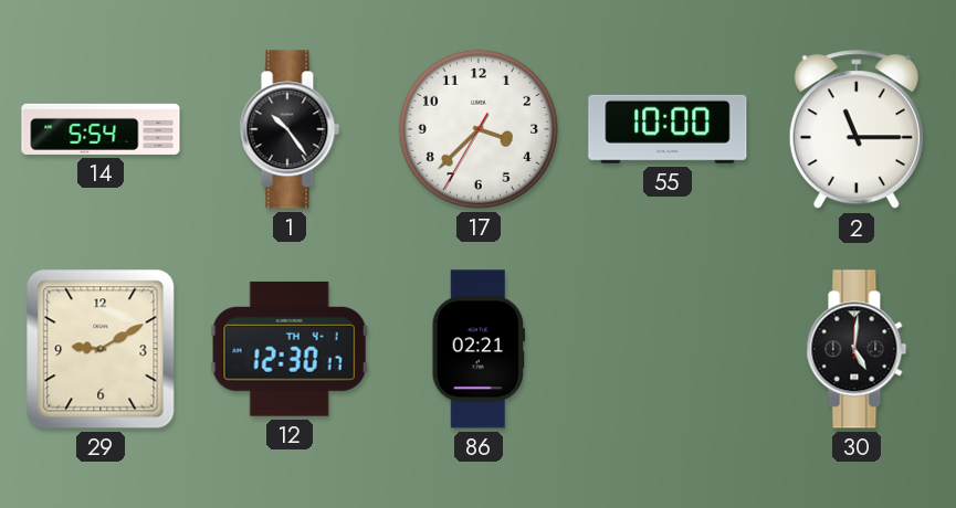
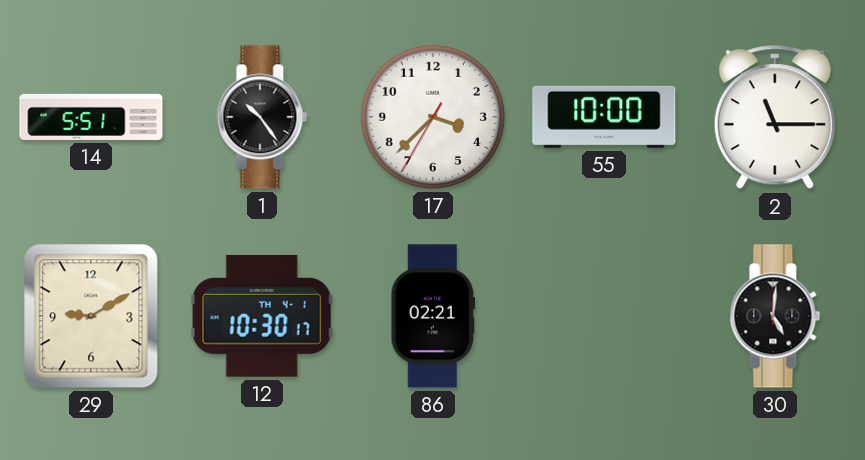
14: 5:54 -> 5:51
12: 12:30 -> 10:30
